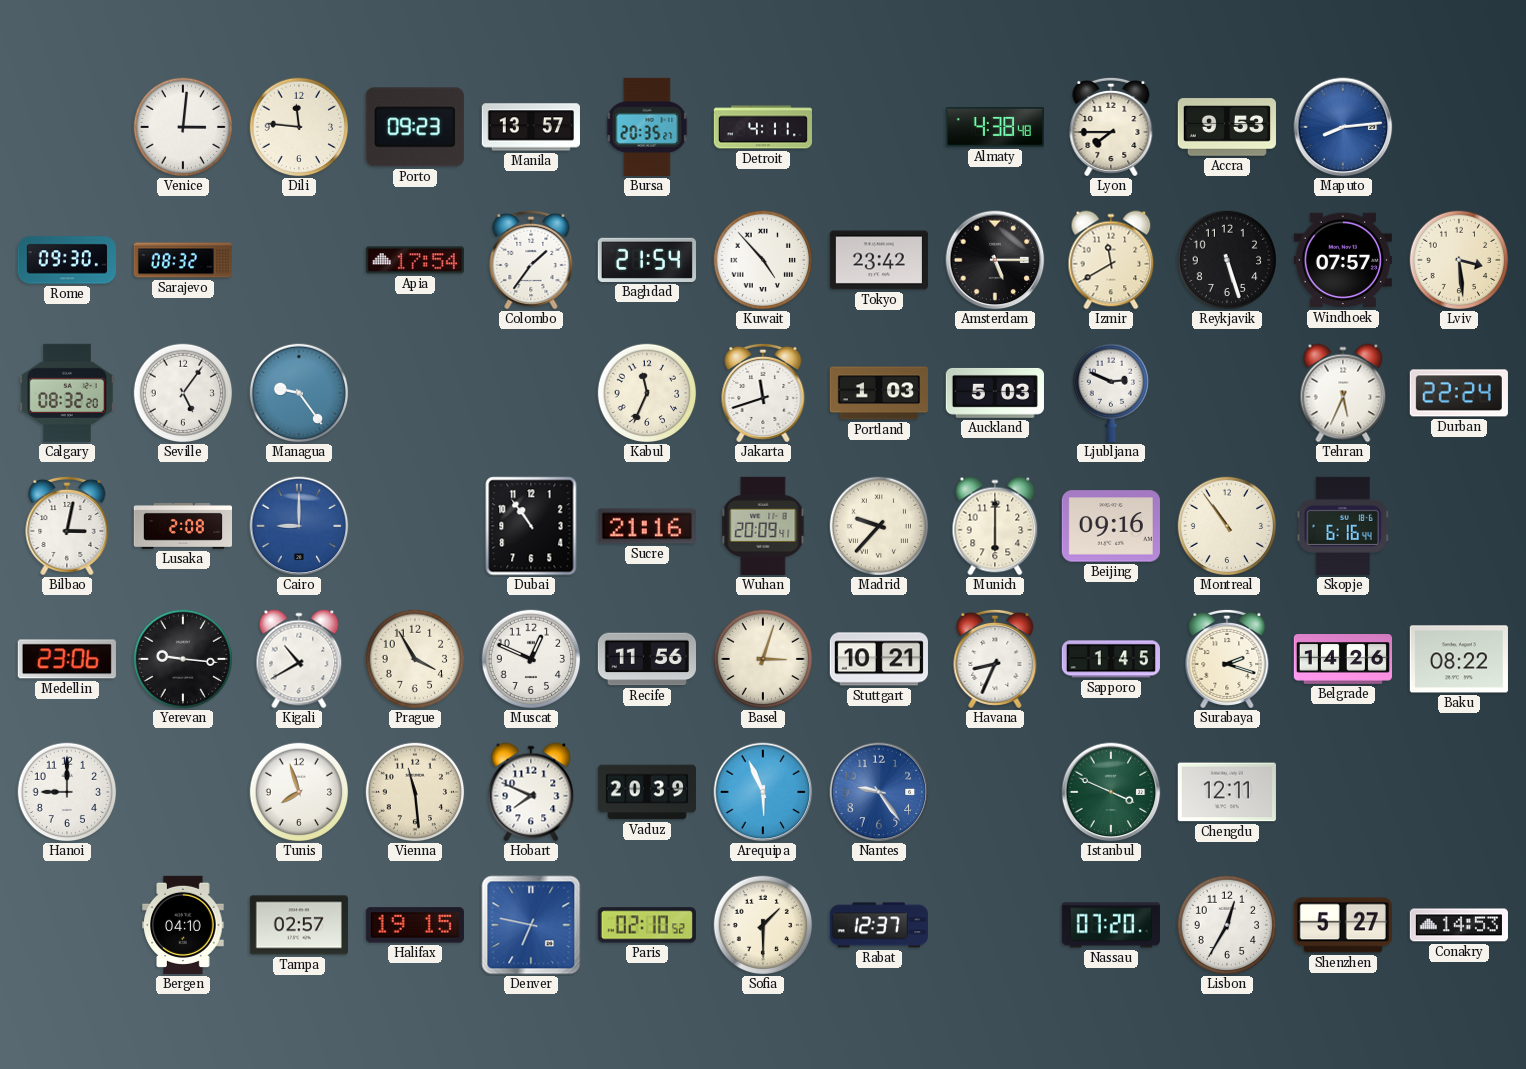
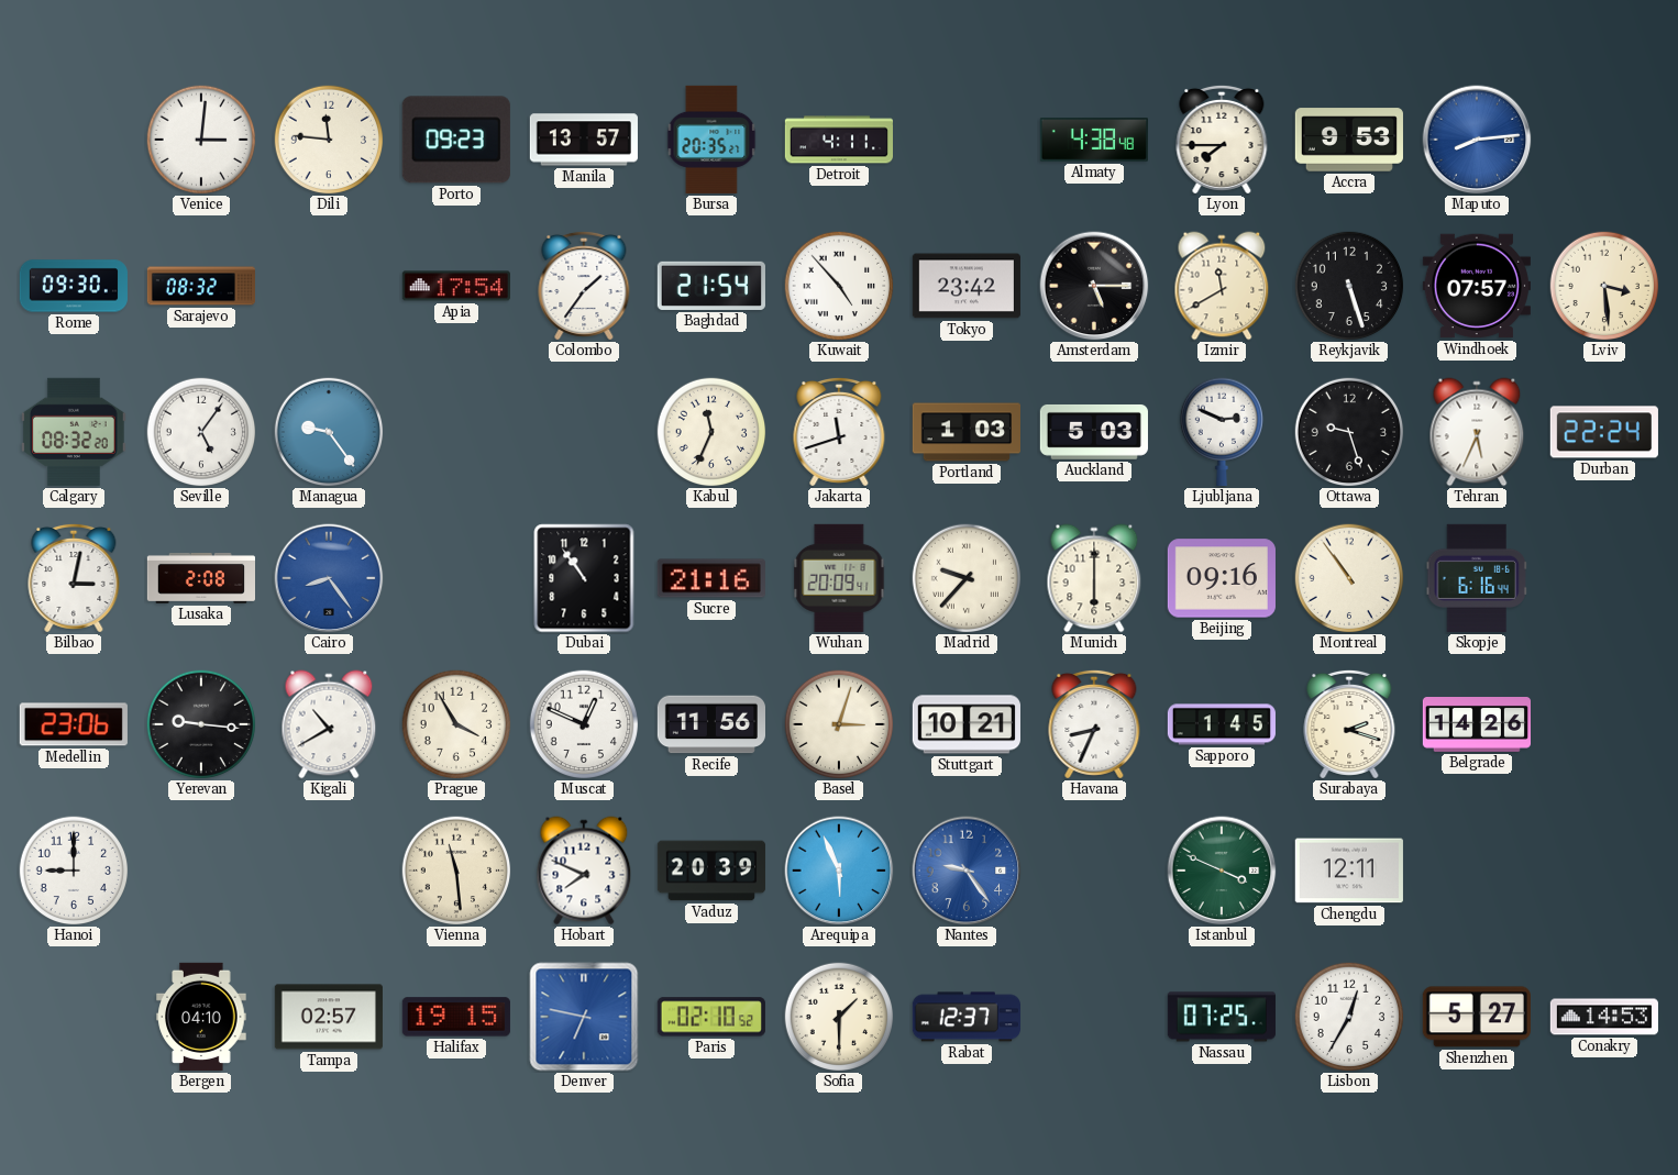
Ottawa: none -> 9:27
Cairo: 9:00 -> 8:24
Baku: 08:22 -> none
Tunis: 7:57 -> none
Nassau: 07:20 -> 07:25
